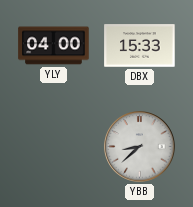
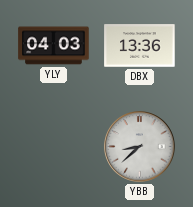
YLY: 04:00 -> 04:03
DBX: 15:33 -> 13:36
